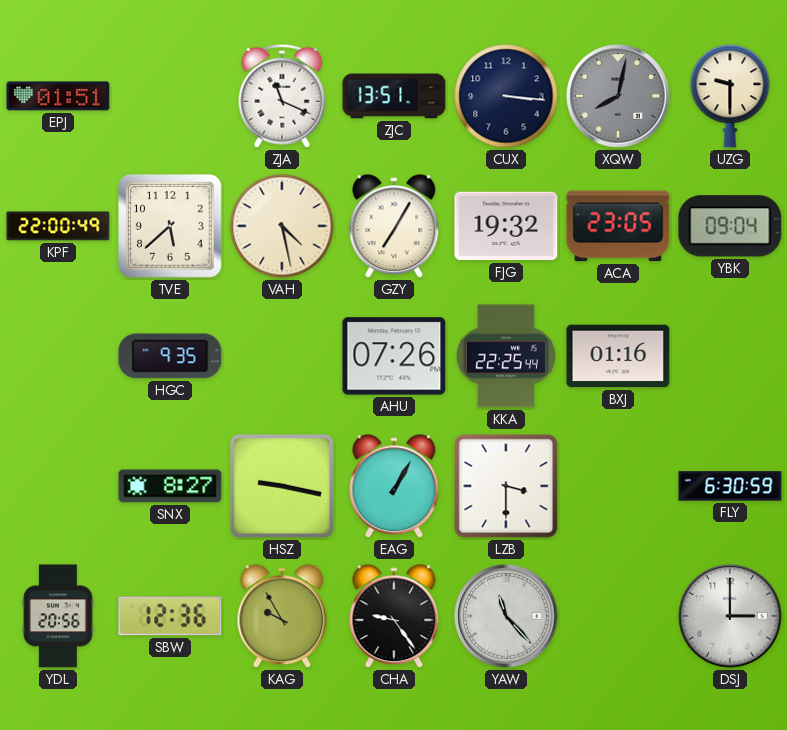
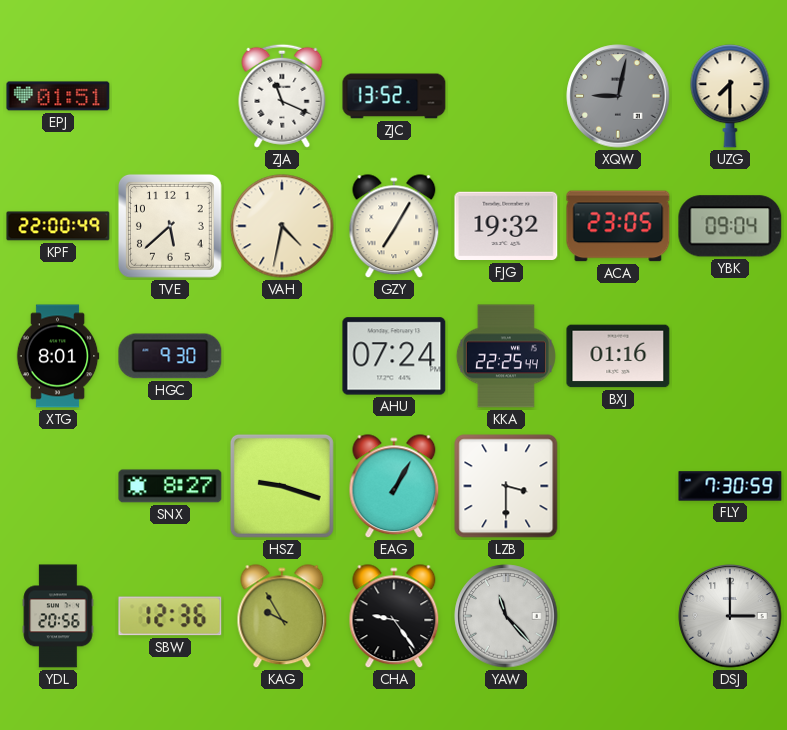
ZJC: 13:51 -> 13:52
CUX: 3:16 -> none
XQW: 8:02 -> 9:02
UZG: 9:30 -> 7:30
VAH: 4:28 -> 4:32
XTG: none -> 8:01
HGC: 9:35 -> 9:30
AHU: 07:26 -> 07:24
HSZ: 9:17 -> 9:18
FLY: 6:30 -> 7:30
